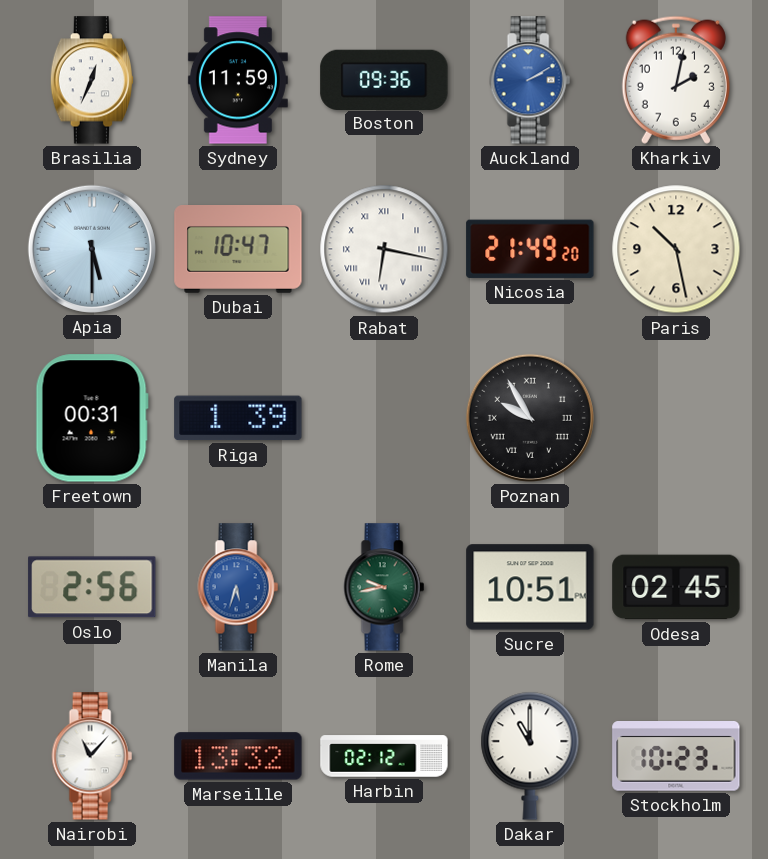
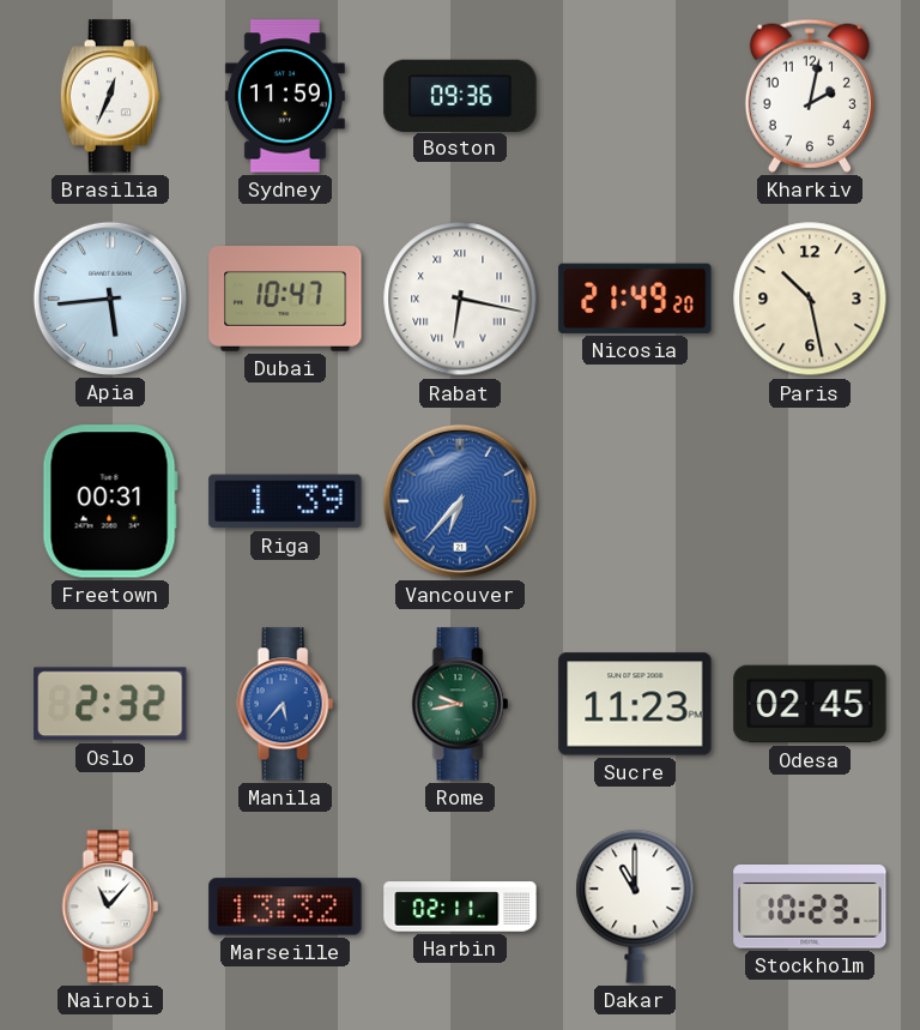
Auckland: 2:10 -> none
Apia: 5:30 -> 5:44
Vancouver: none -> 6:37
Poznan: 9:55 -> none
Oslo: 2:56 -> 2:32
Manila: 5:33 -> 5:37
Sucre: 10:51 -> 11:23
Harbin: 02:12 -> 02:11
